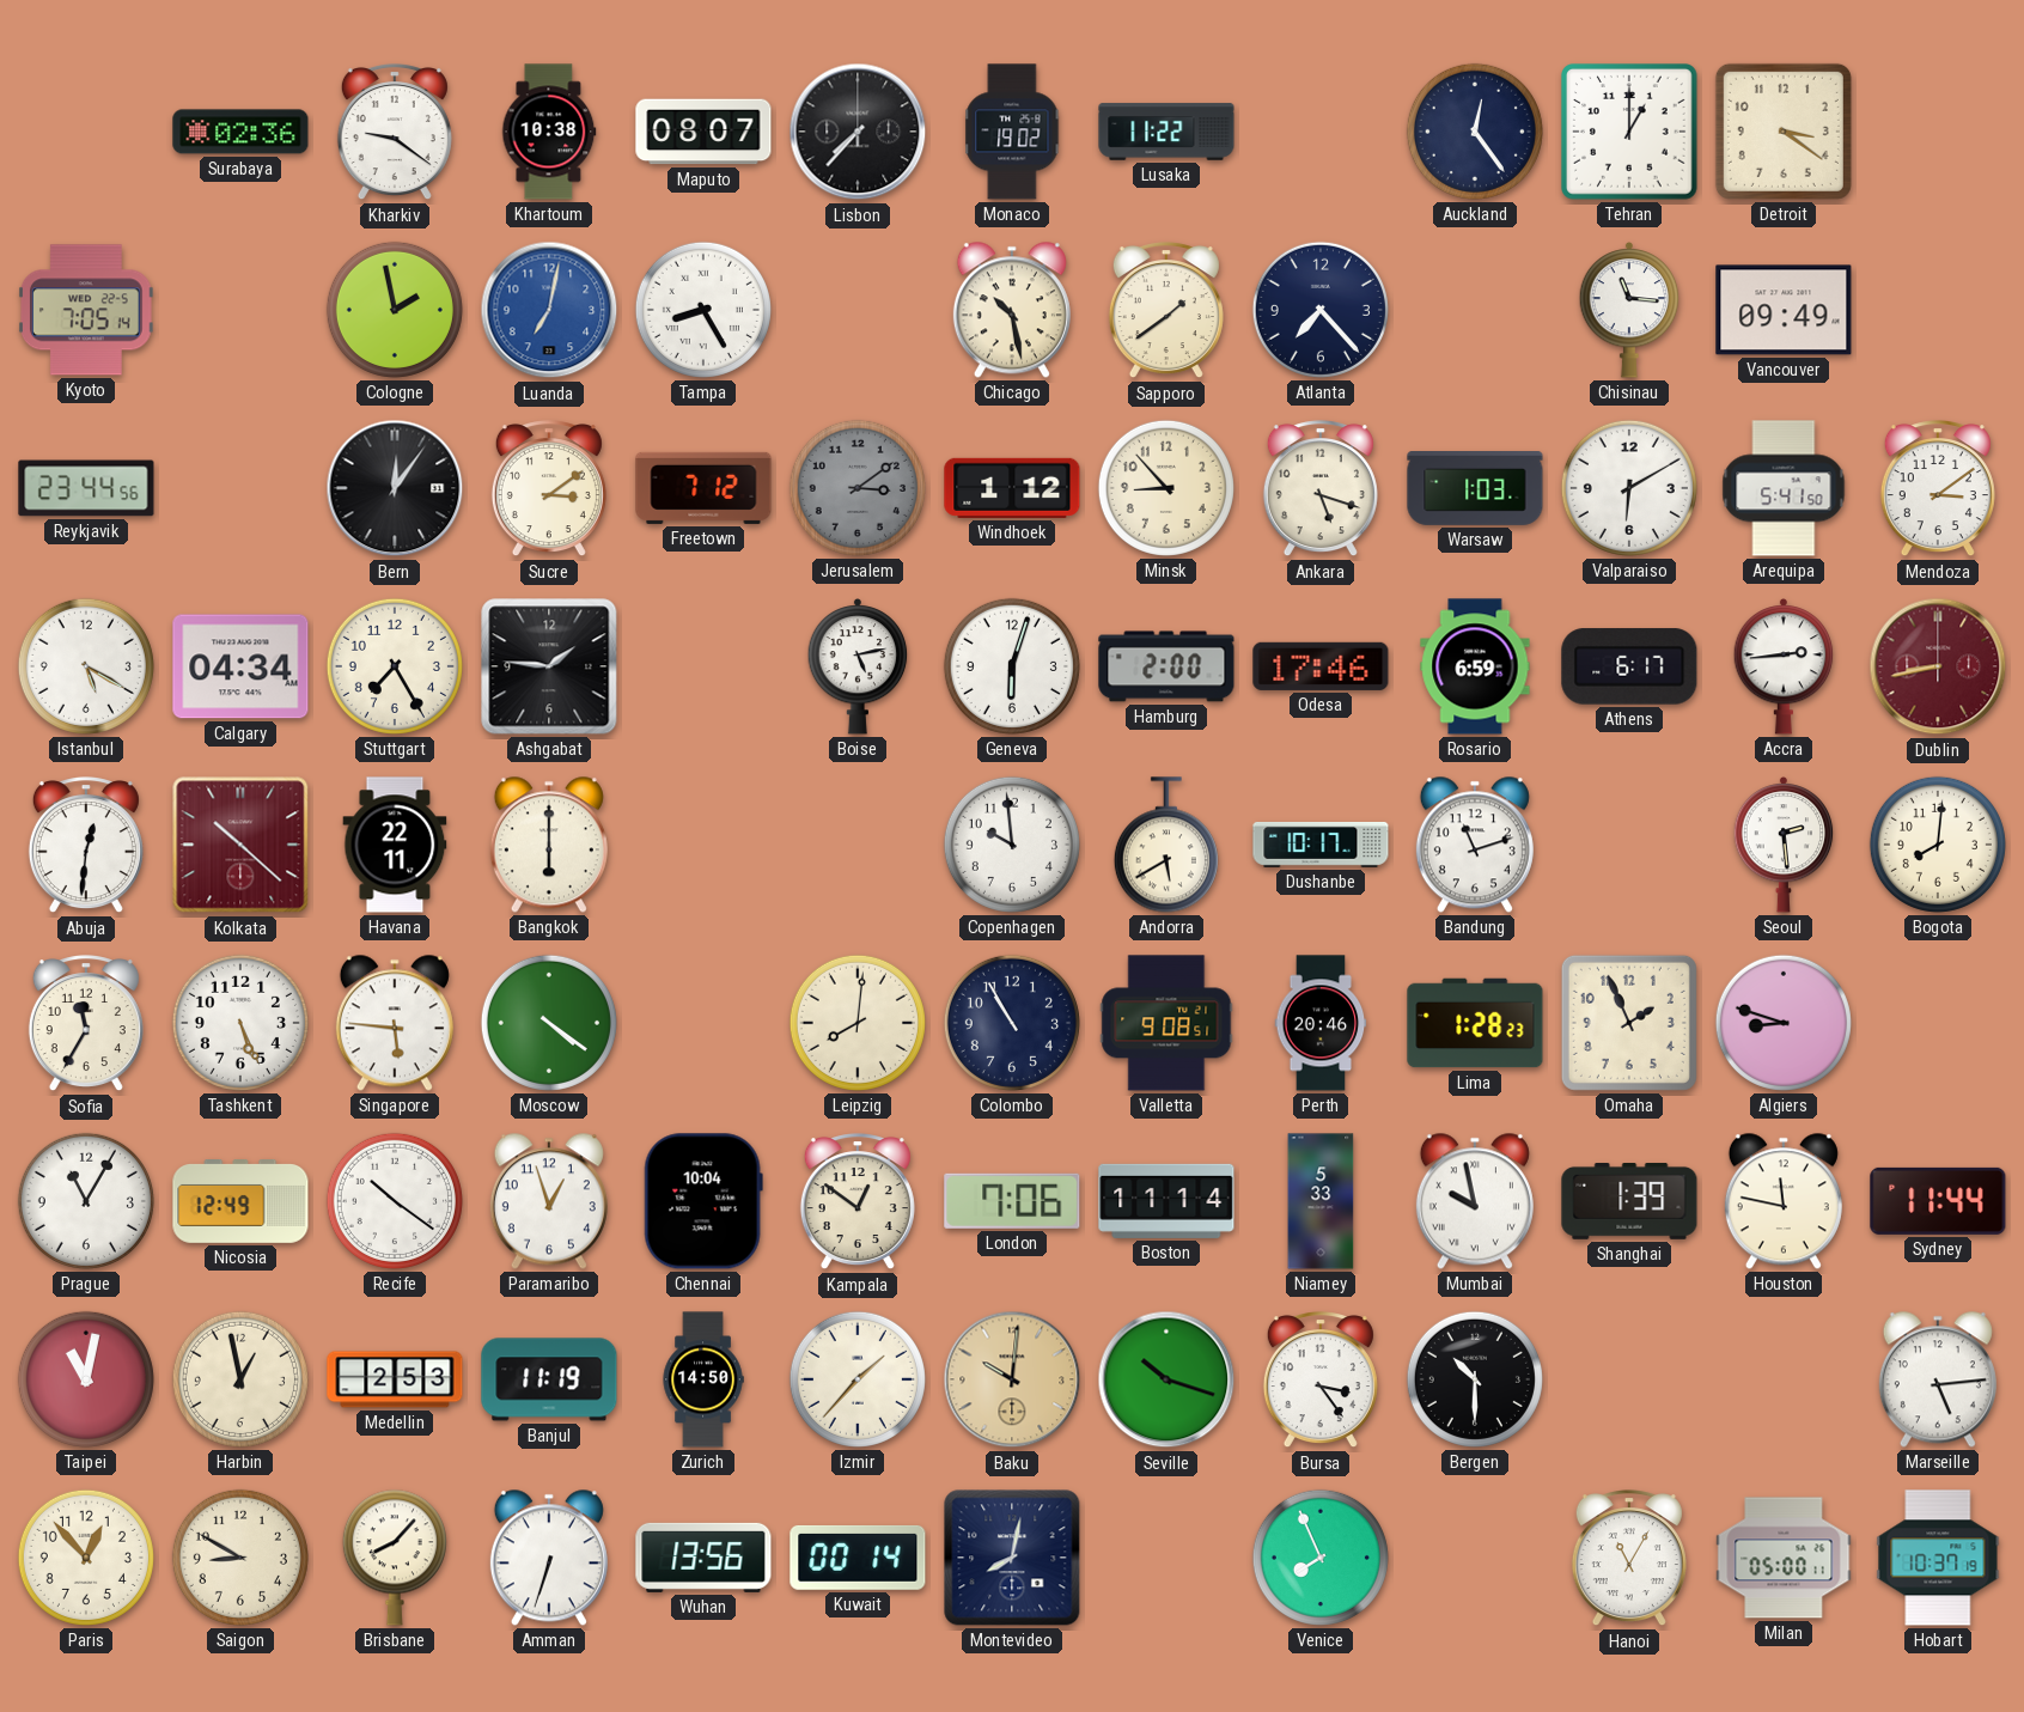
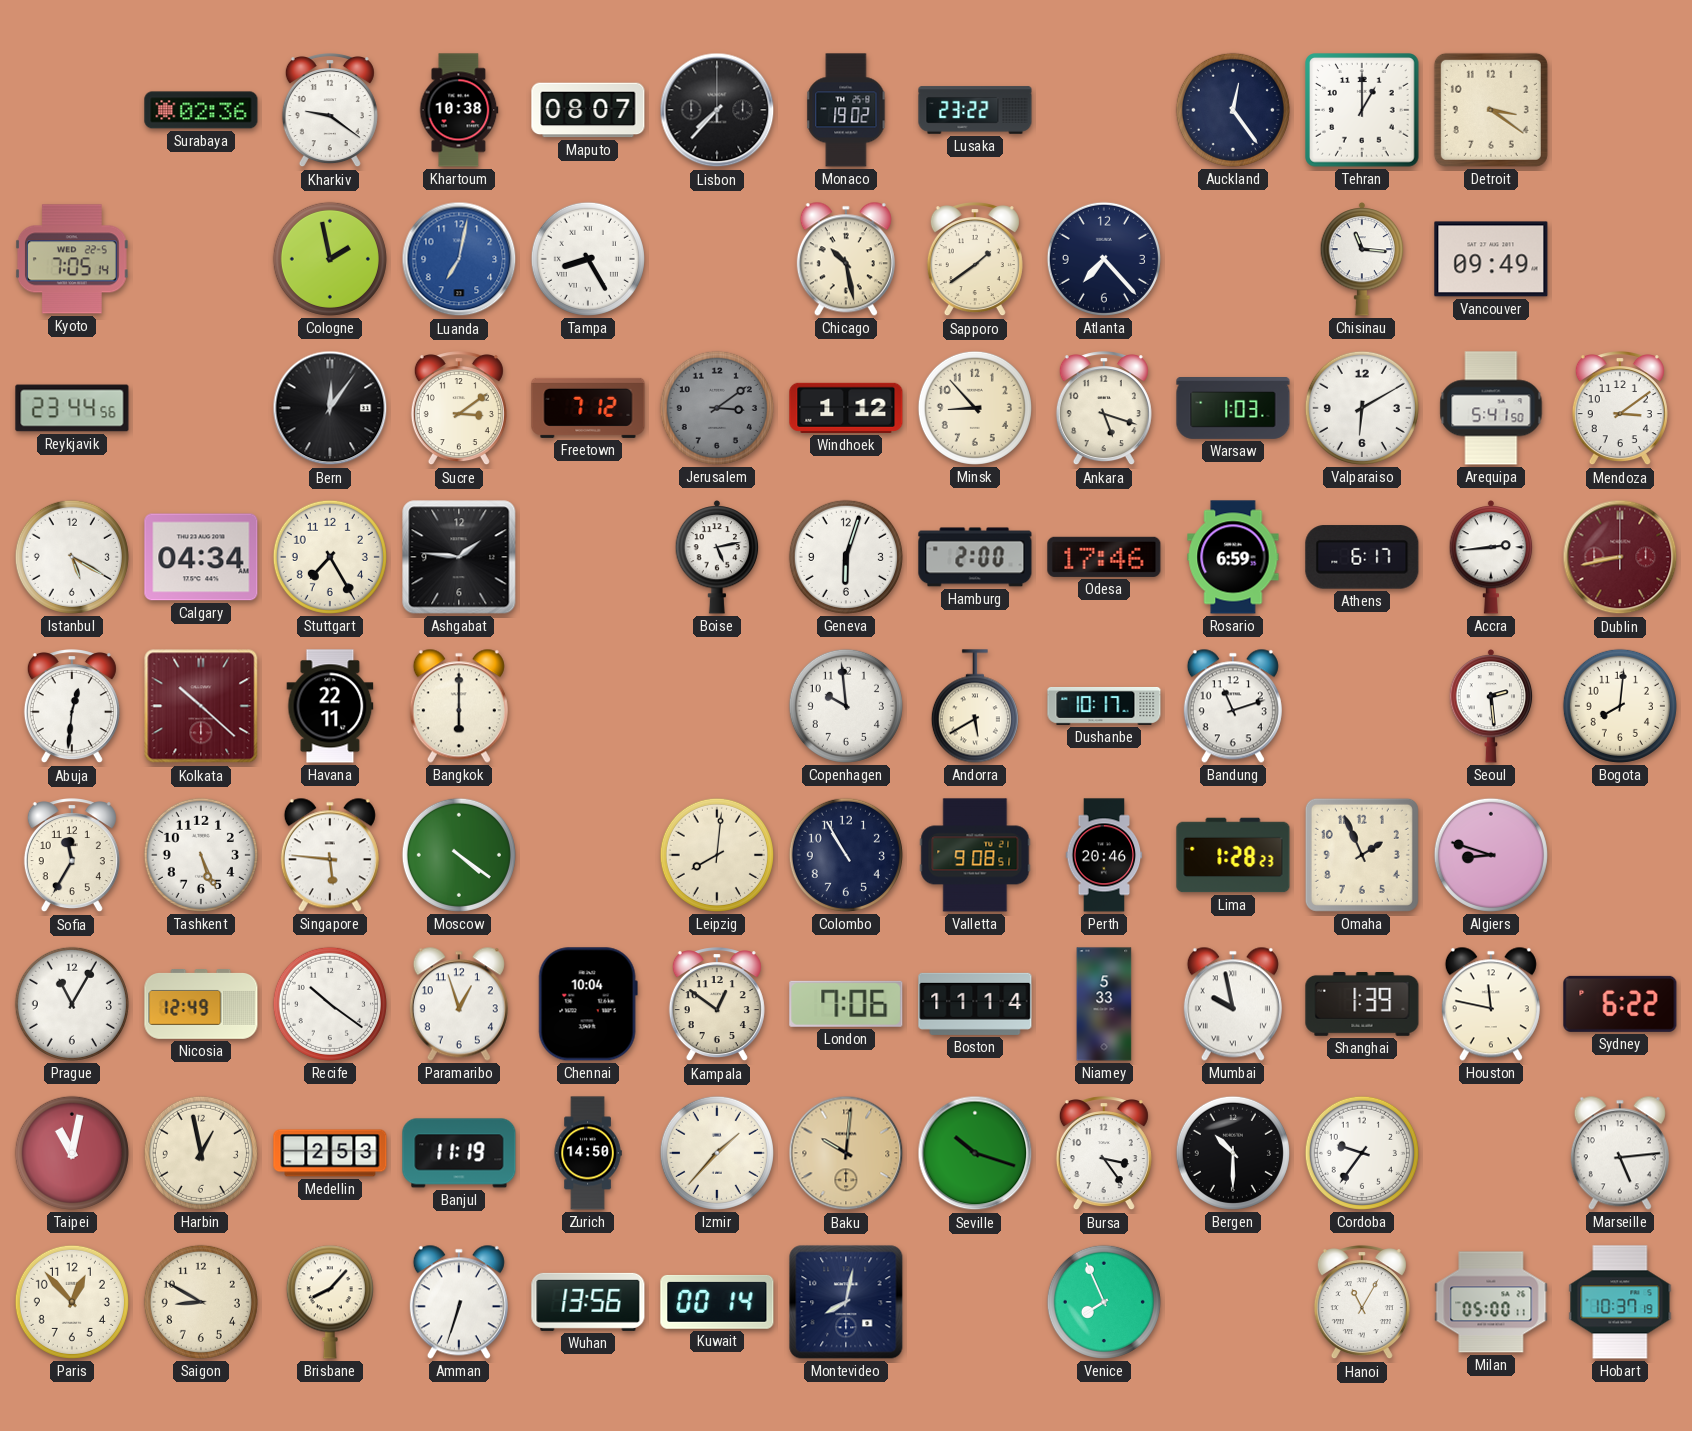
Lusaka: 11:22 -> 23:22
Sydney: 11:44 -> 6:22
Cordoba: none -> 9:36
